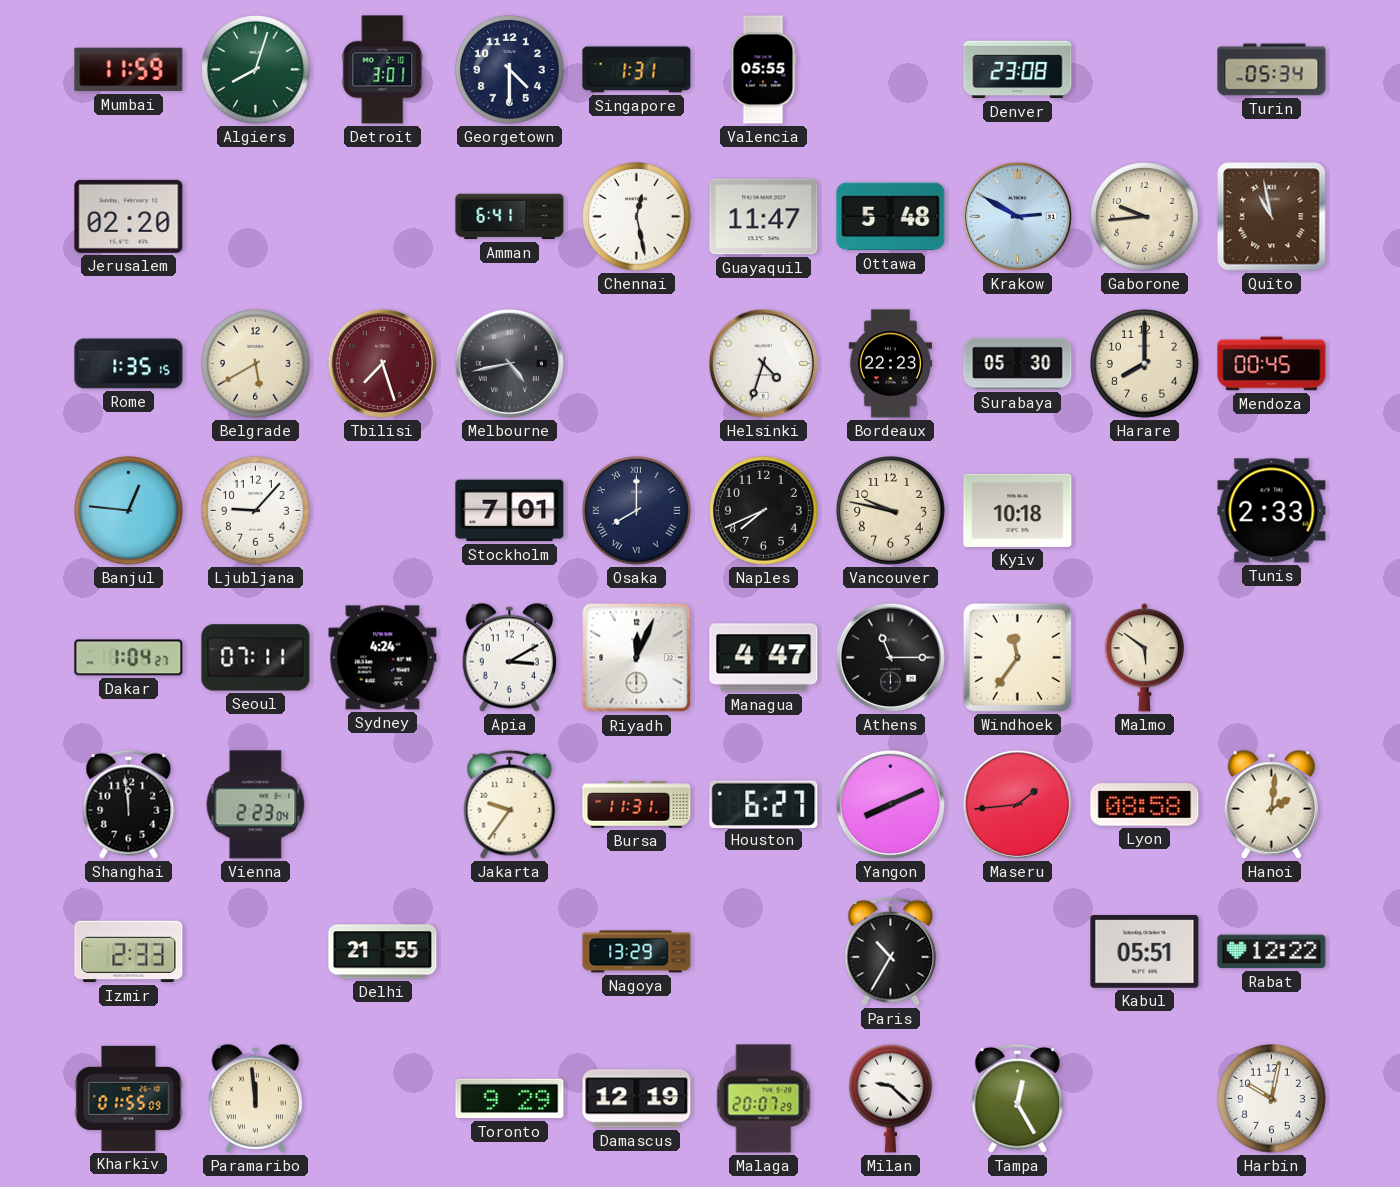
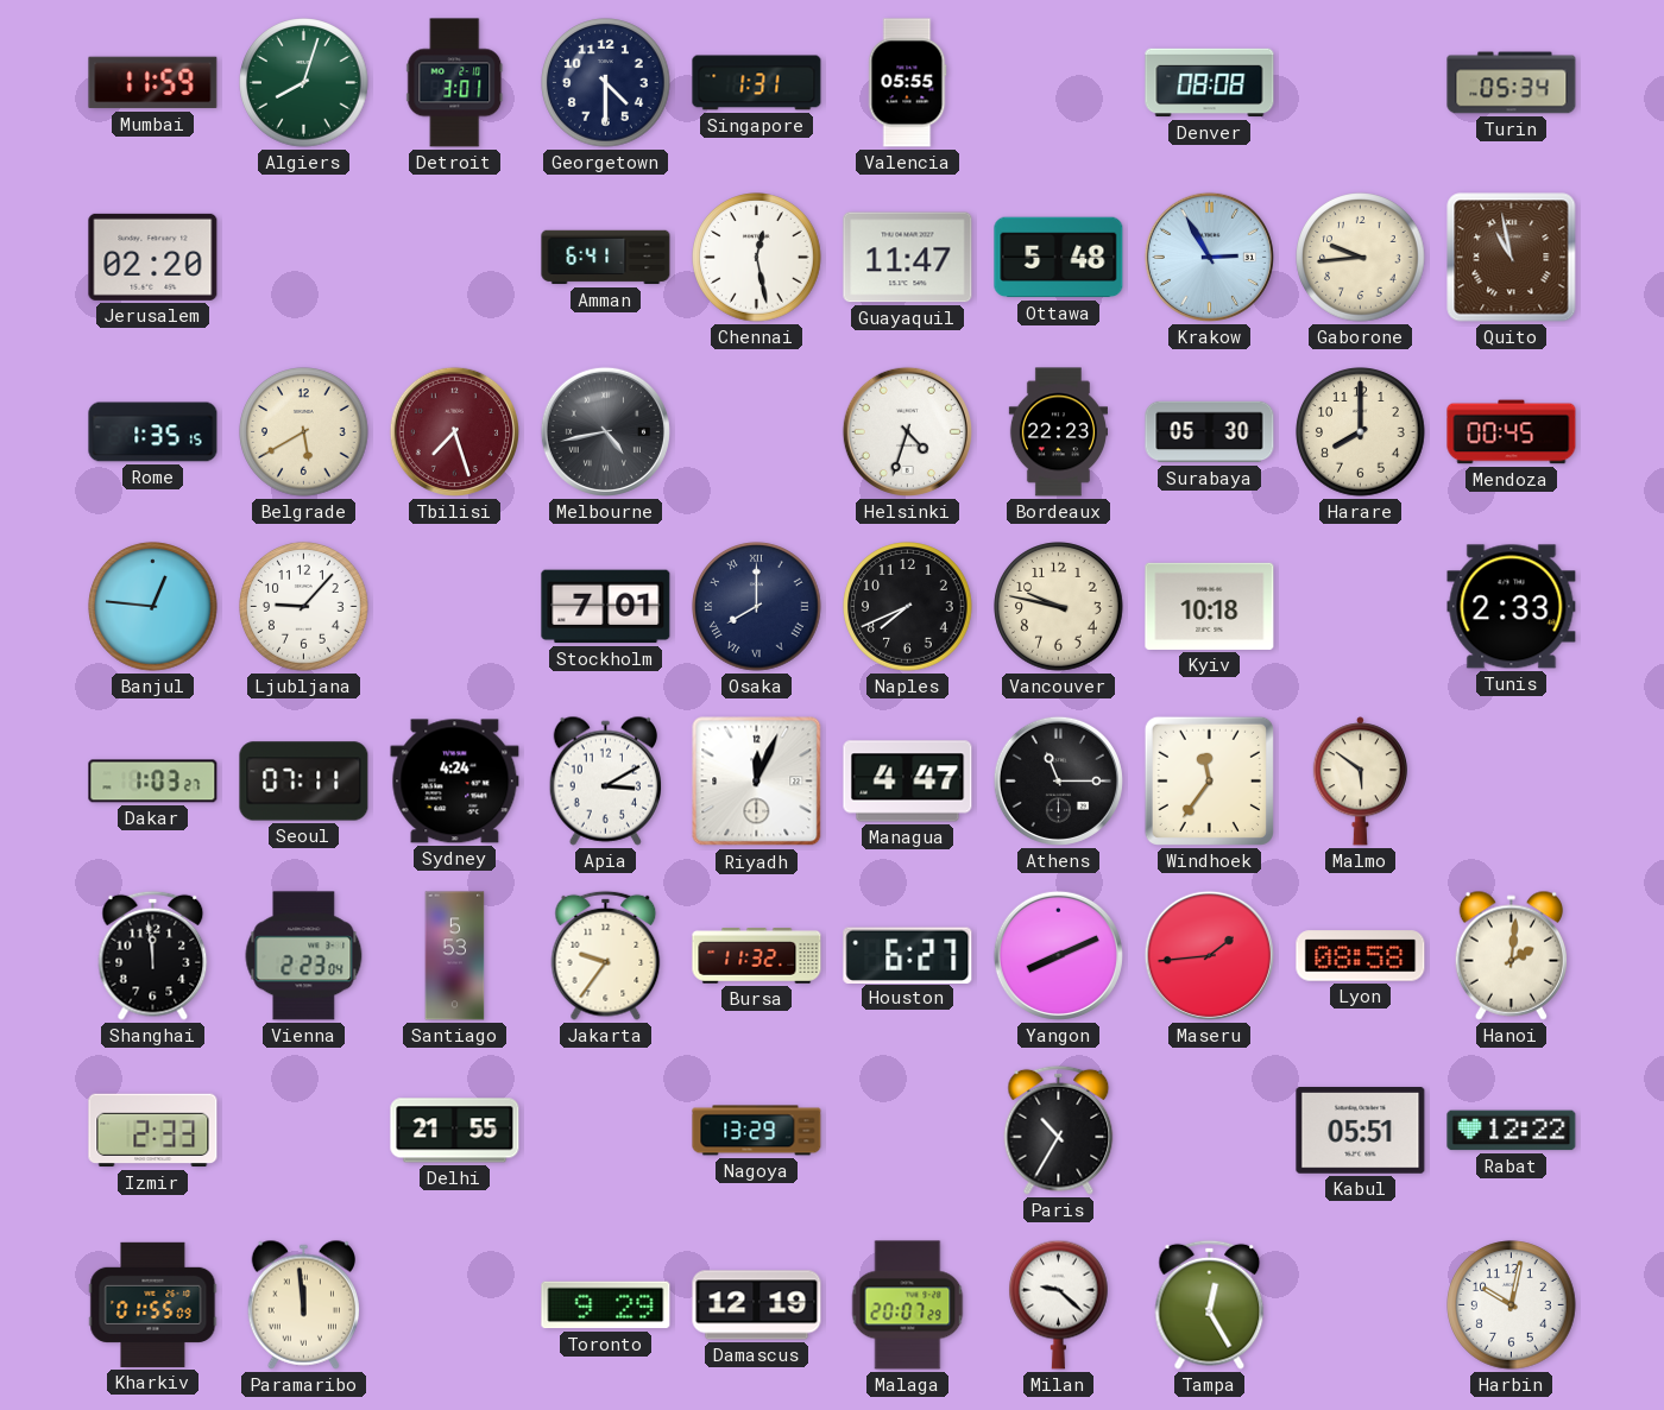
Denver: 23:08 -> 08:08
Krakow: 2:50 -> 2:55
Dakar: 1:04 -> 1:03
Santiago: none -> 5:53
Bursa: 11:31 -> 11:32
